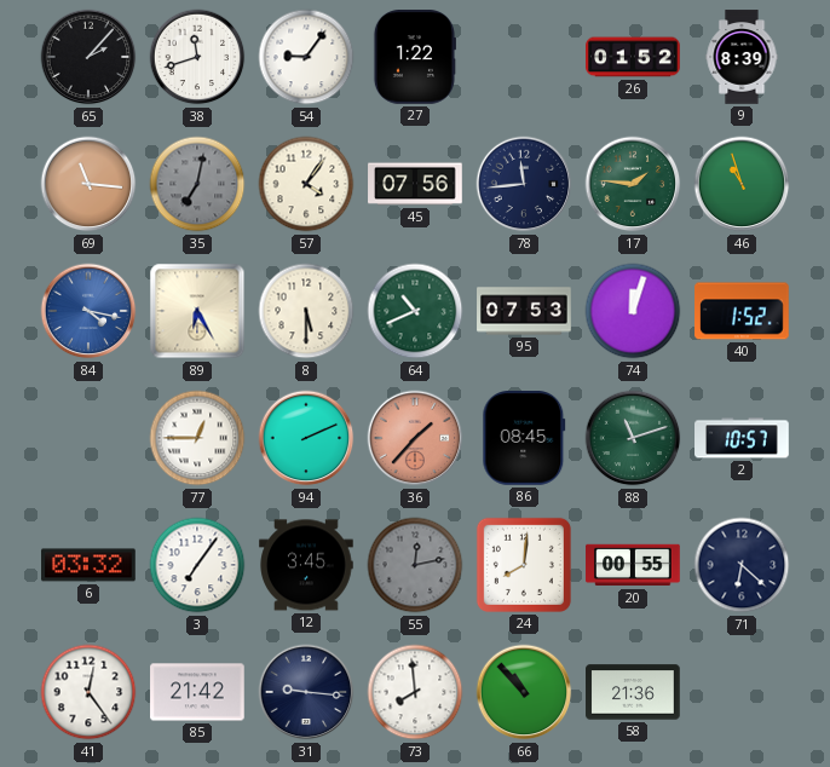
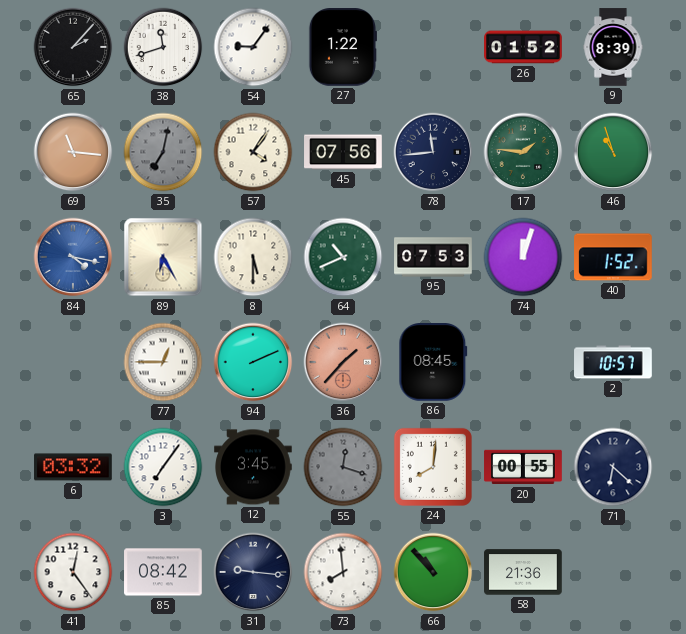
88: 11:12 -> none
55: 12:13 -> 12:18
85: 21:42 -> 08:42
